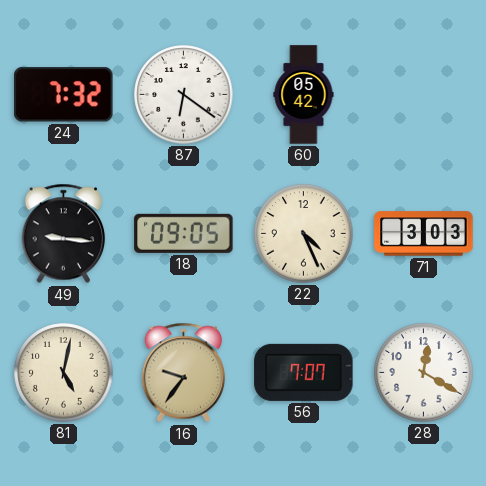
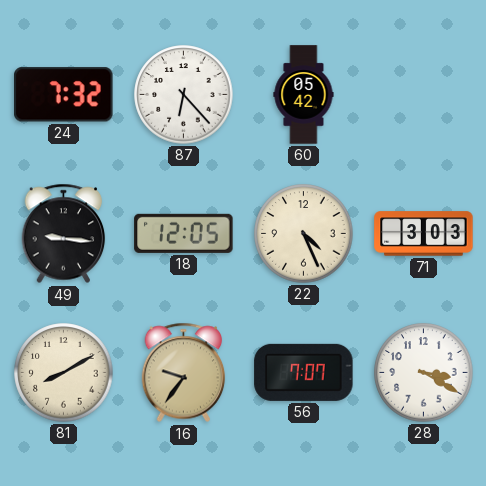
87: 6:21 -> 6:23
18: 09:05 -> 12:05
81: 5:02 -> 8:10
28: 12:20 -> 3:20
